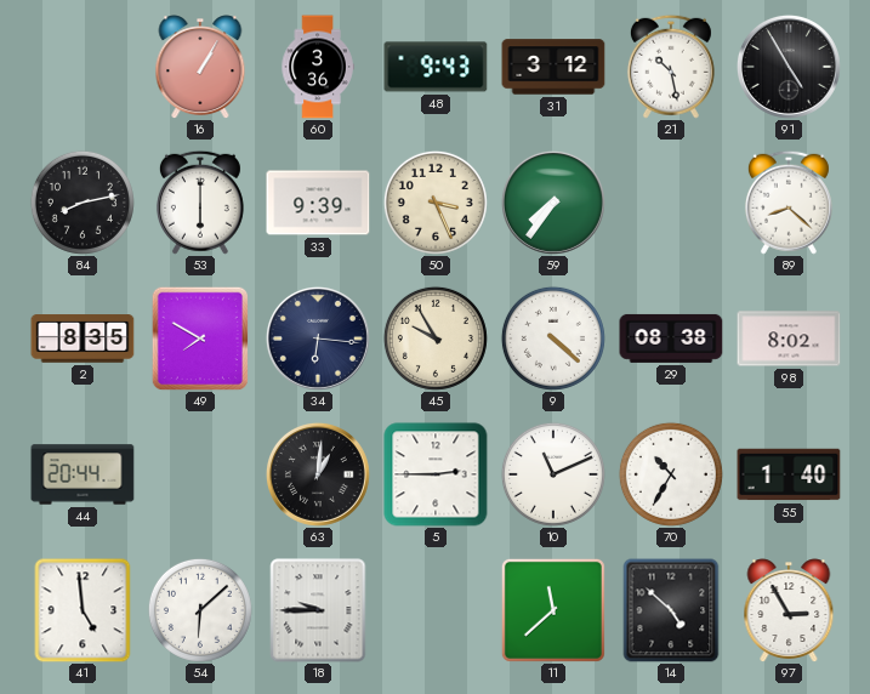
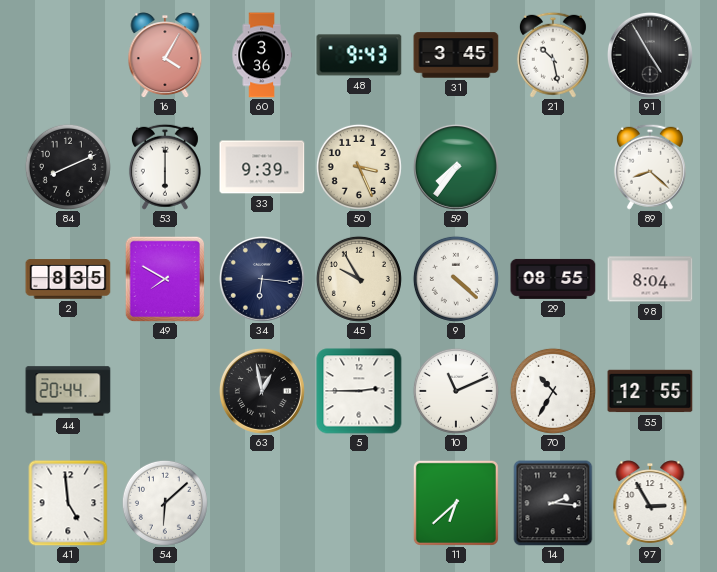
16: 1:05 -> 4:05
31: 3:12 -> 3:45
84: 8:13 -> 8:11
29: 08:38 -> 08:55
98: 8:02 -> 8:04
63: 1:01 -> 12:58
55: 1:40 -> 12:55
18: 9:45 -> none
11: 11:38 -> 6:38
14: 4:52 -> 2:16
